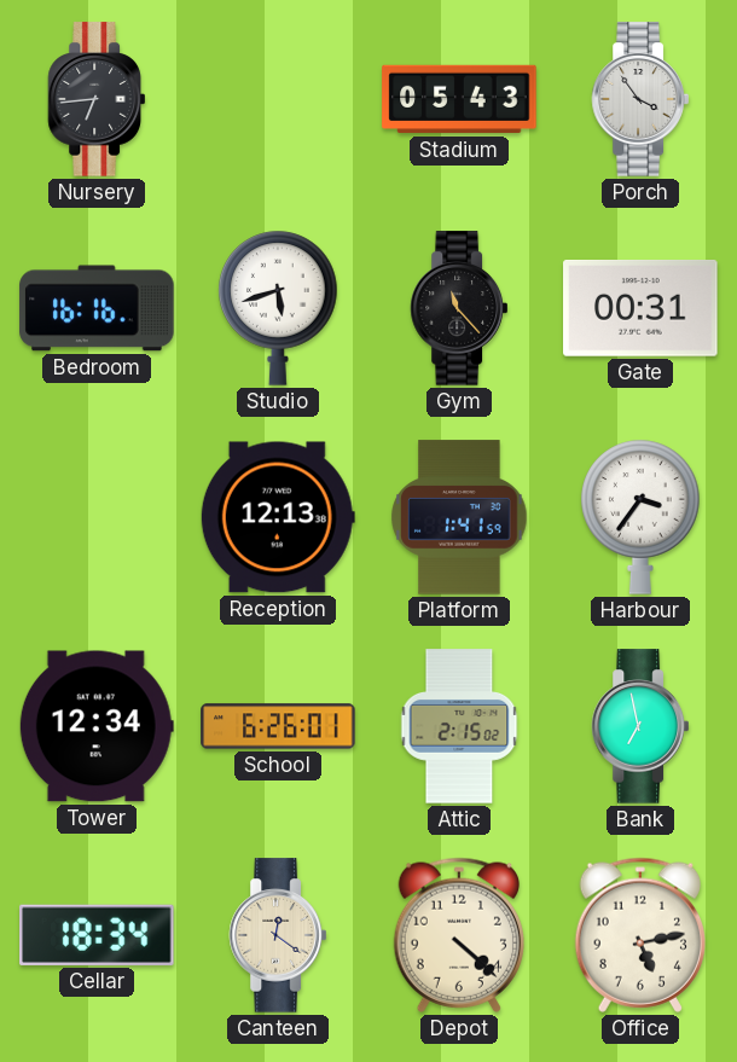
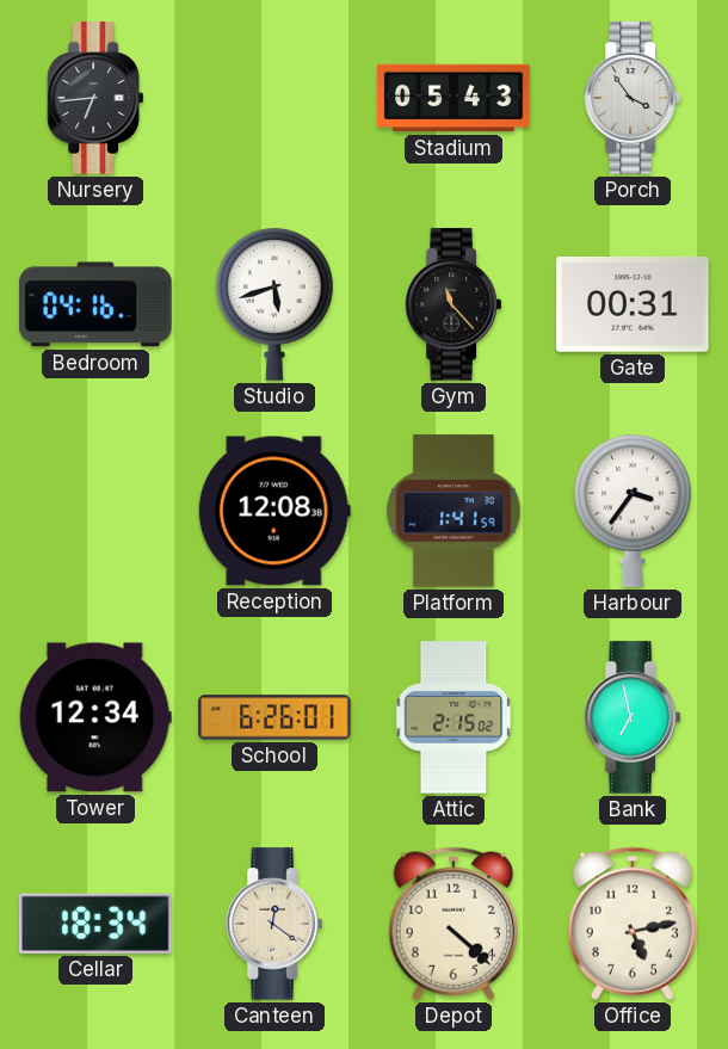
Bedroom: 16:16 -> 04:16
Reception: 12:13 -> 12:08
